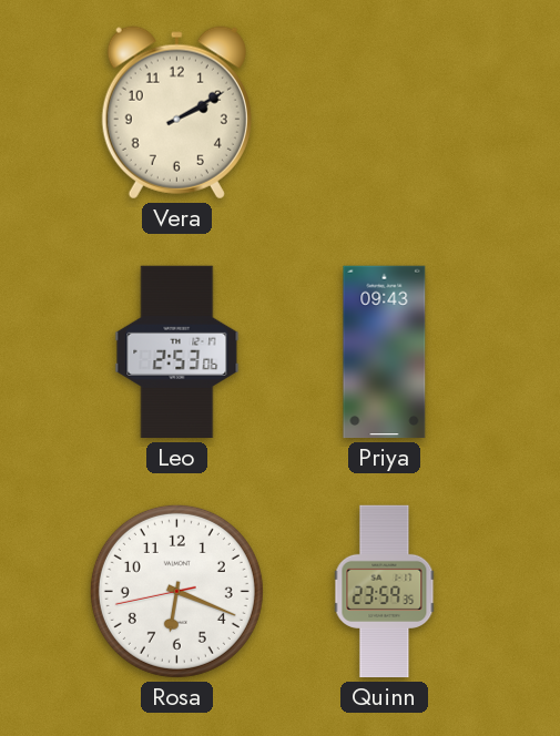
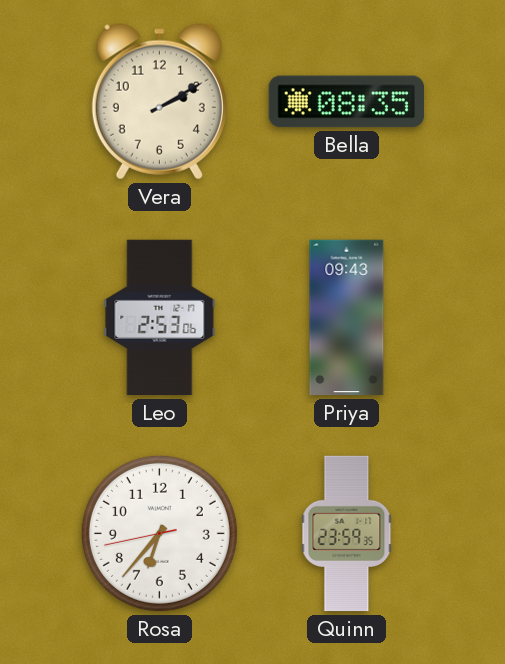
Bella: none -> 08:35
Rosa: 6:18 -> 6:36
